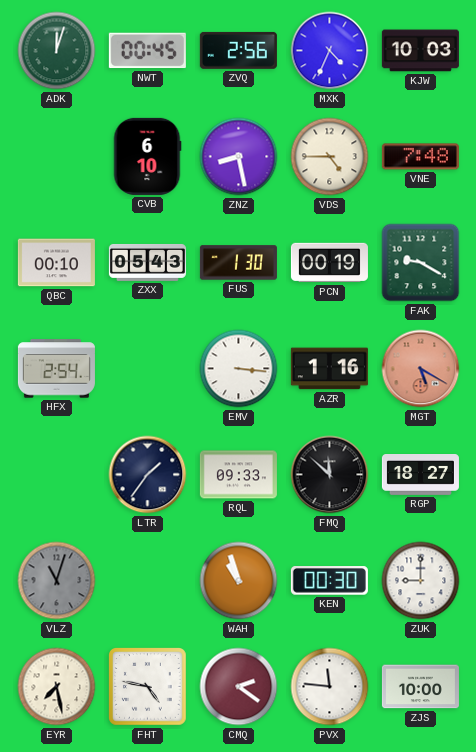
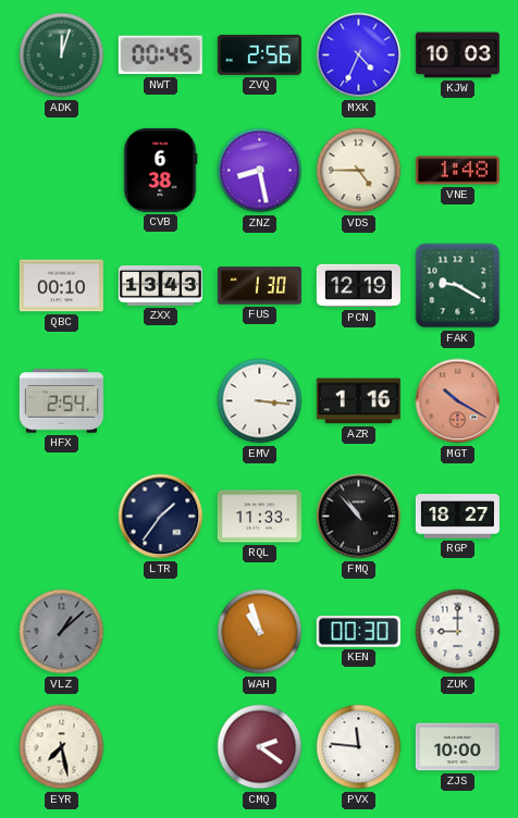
CVB: 6:10 -> 6:38
VNE: 7:48 -> 1:48
ZXX: 05:43 -> 13:43
PCN: 00:19 -> 12:19
MGT: 5:20 -> 10:20
RQL: 09:33 -> 11:33
FMQ: 11:52 -> 10:53
VLZ: 11:03 -> 1:08
FHT: 4:47 -> none
